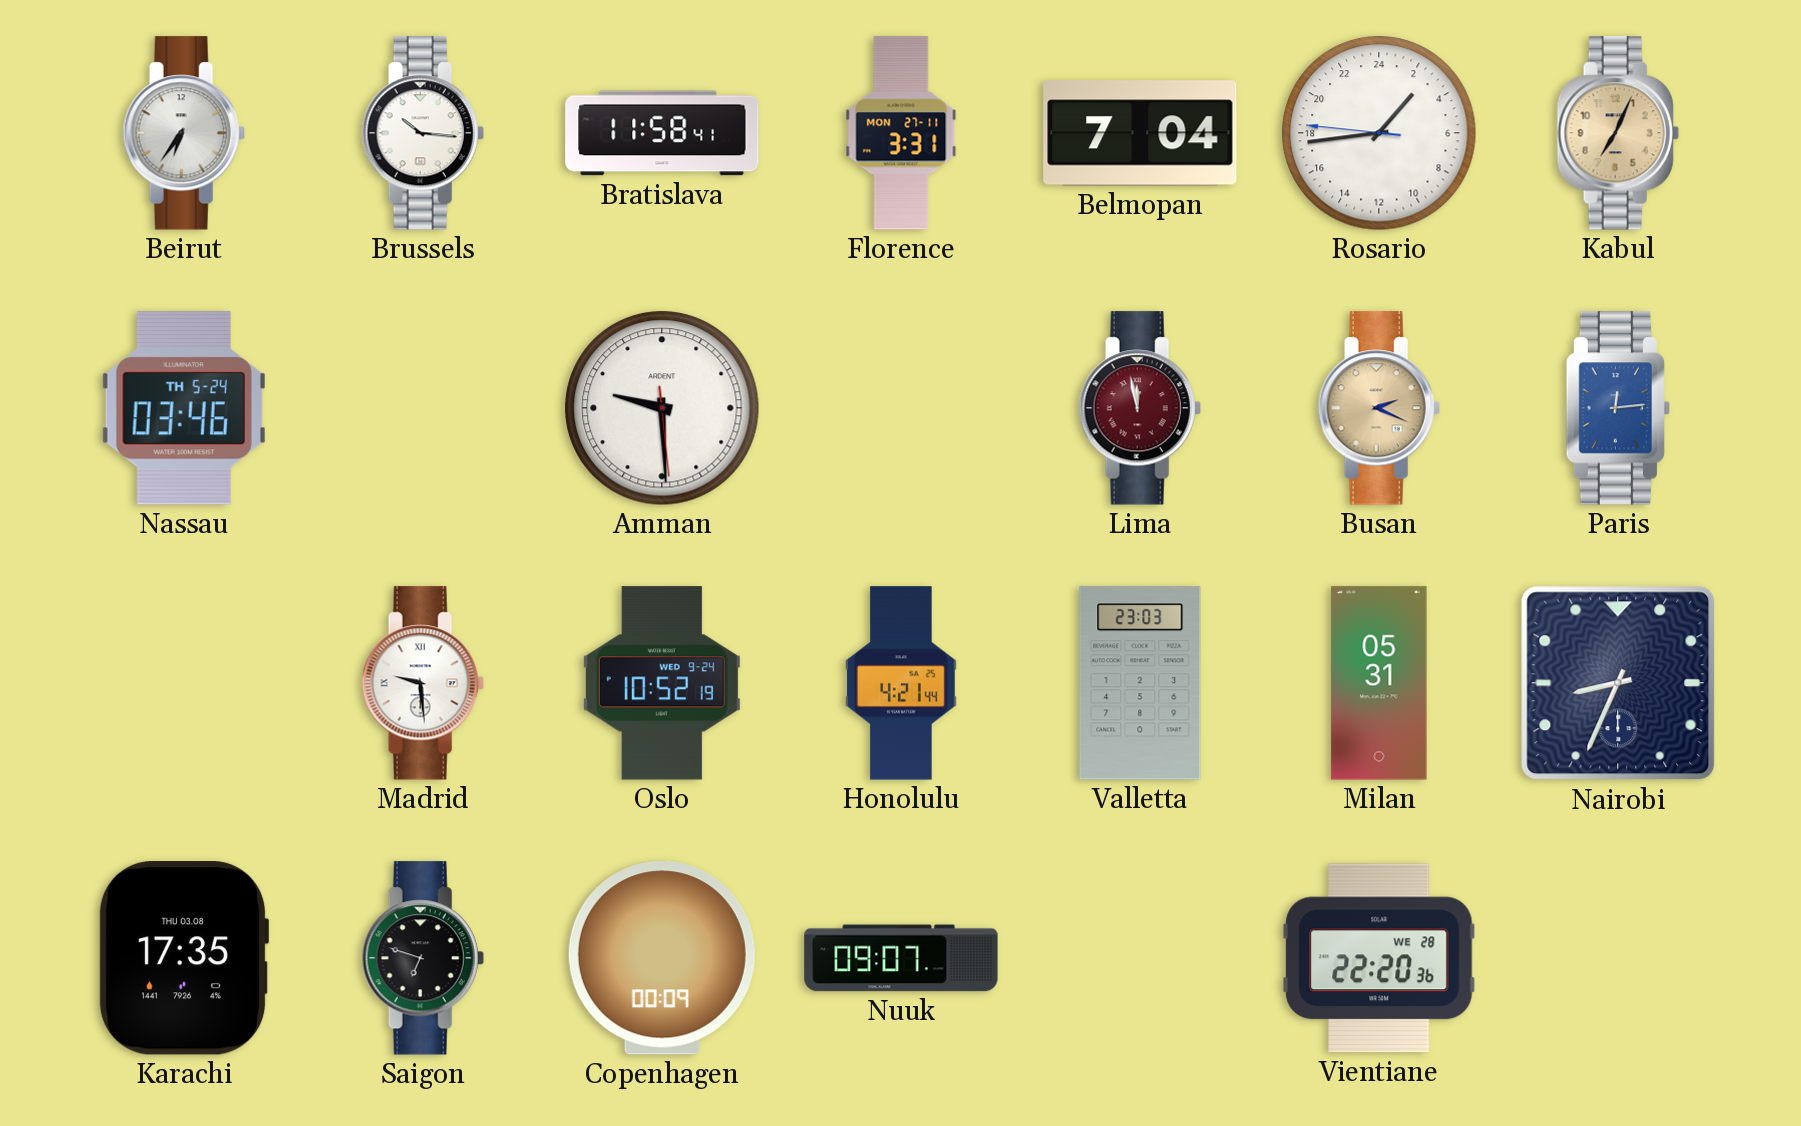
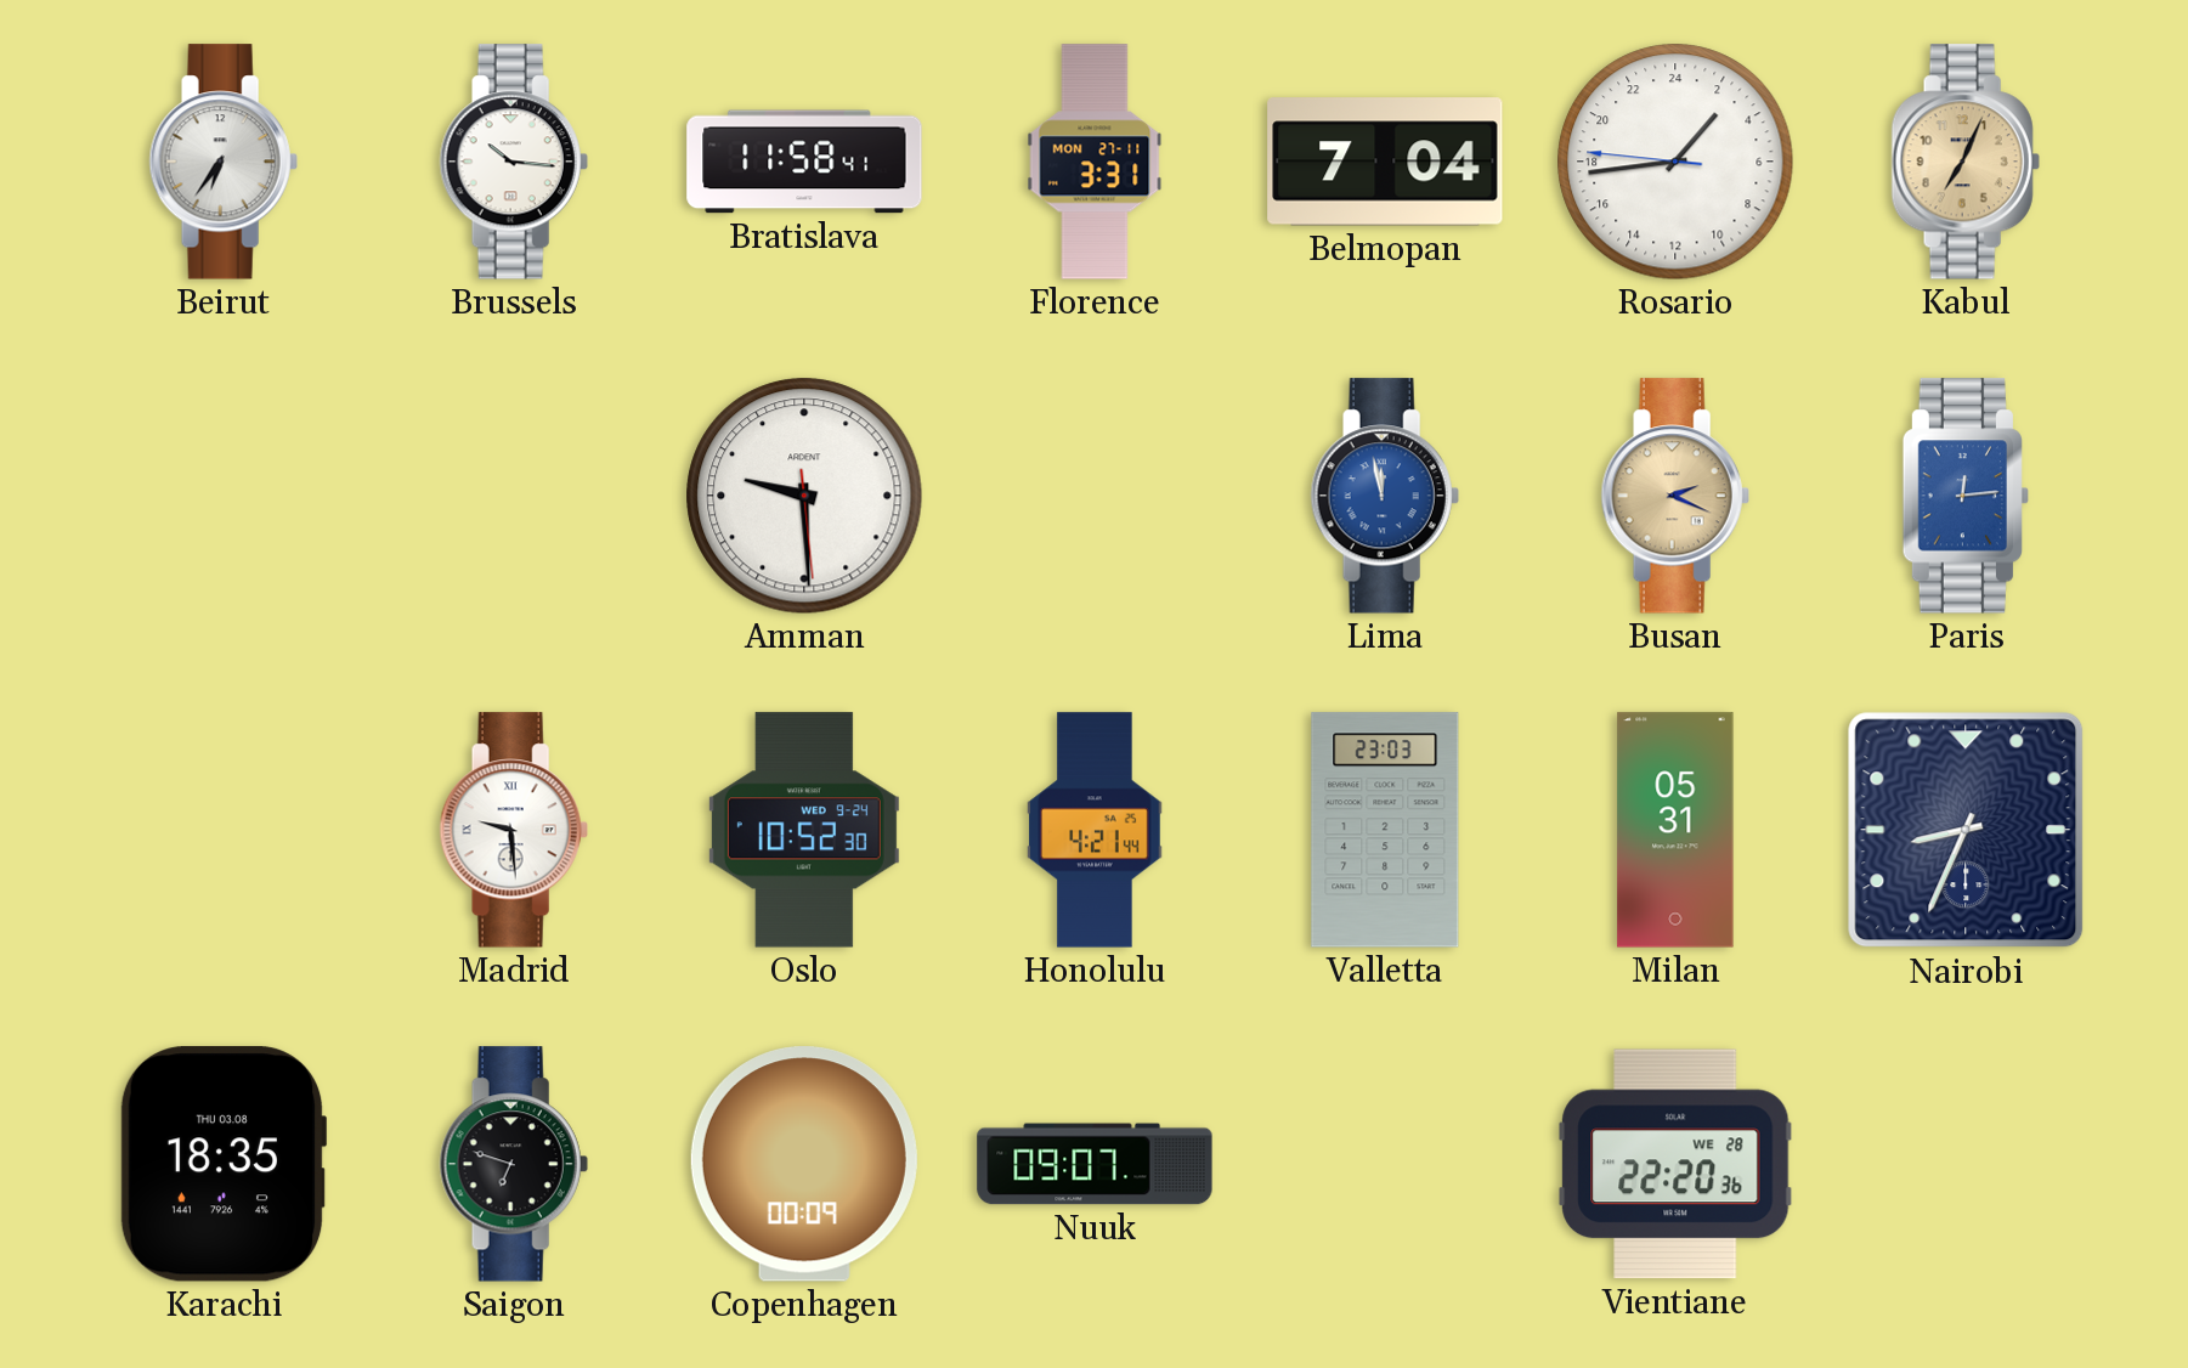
Nassau: 03:46 -> none
Lima dial: burgundy -> blue
Oslo: 10:52:19 -> 10:52:30
Karachi: 17:35 -> 18:35
